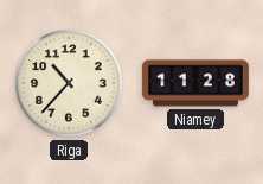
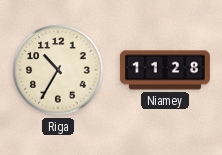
Riga: 10:37 -> 10:35
